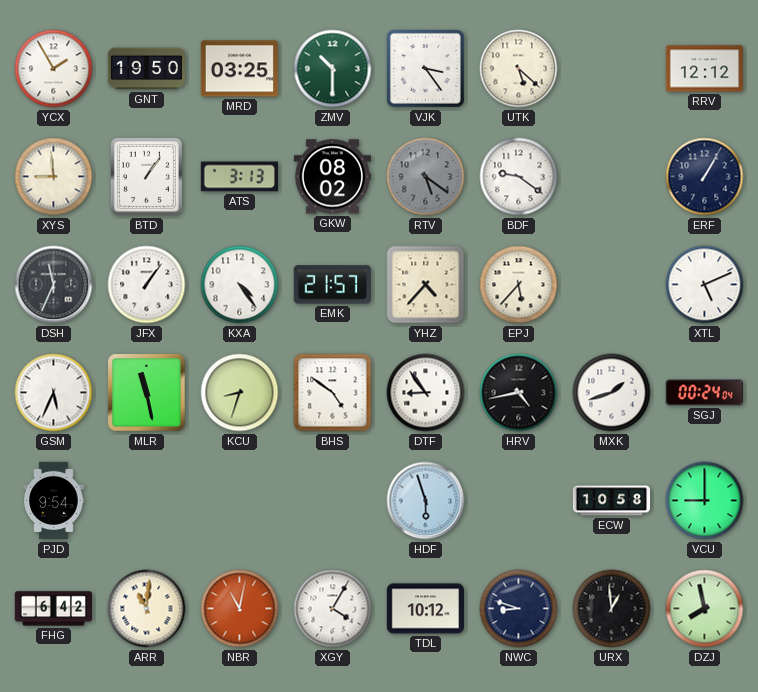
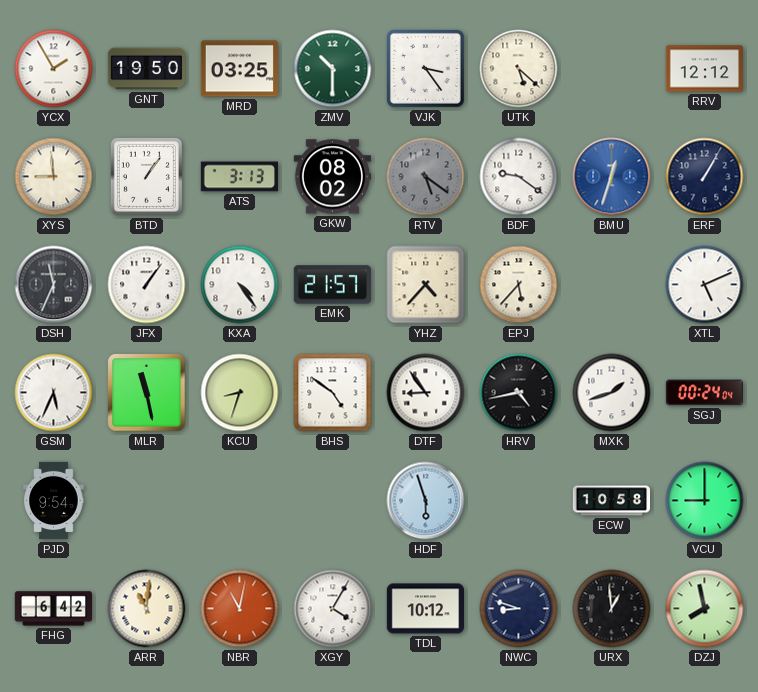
BMU: none -> 12:33
